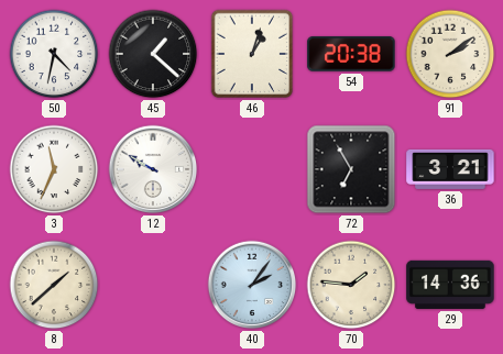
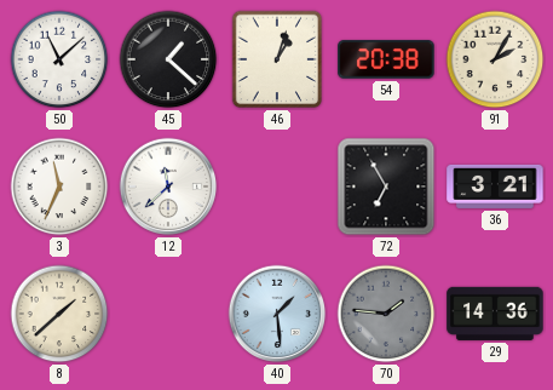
50: 4:32 -> 11:08
91: 2:09 -> 2:05
12: 9:50 -> 11:38
40: 2:06 -> 1:29
70 dial: cream -> grey
